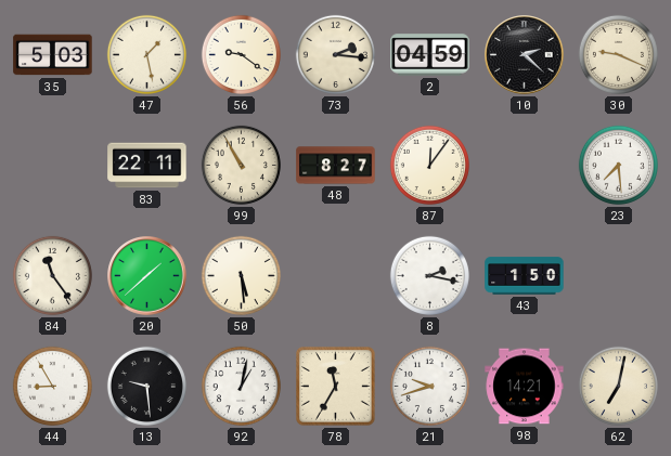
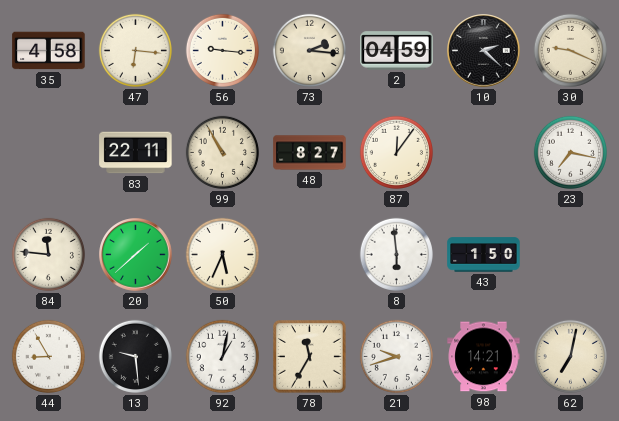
35: 5:03 -> 4:58
47: 1:28 -> 6:16
56: 9:21 -> 9:16
23: 7:29 -> 7:17
84: 11:24 -> 11:46
50: 5:29 -> 5:34
8: 2:17 -> 5:59
